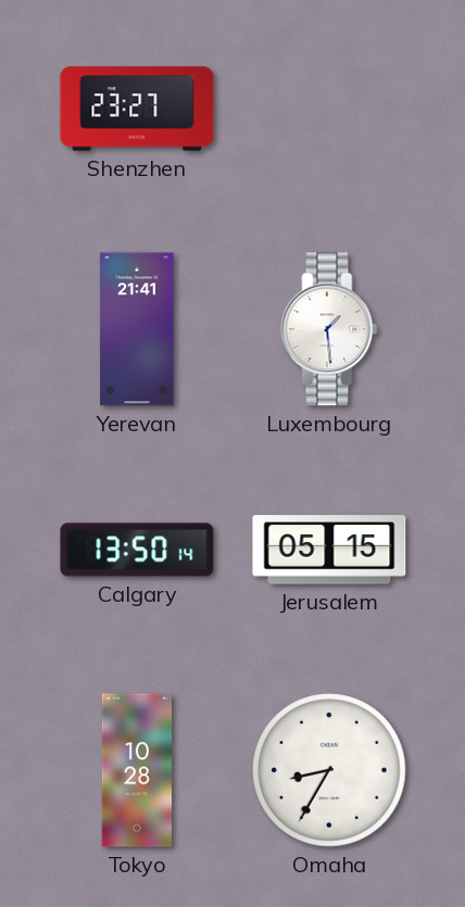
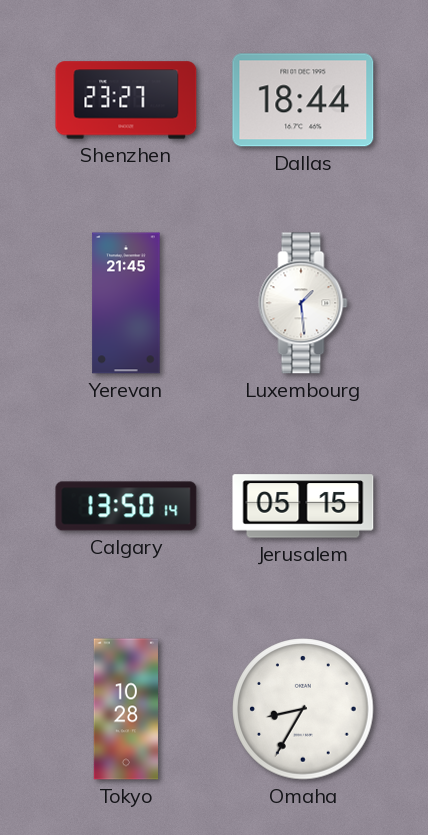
Dallas: none -> 18:44
Yerevan: 21:41 -> 21:45
